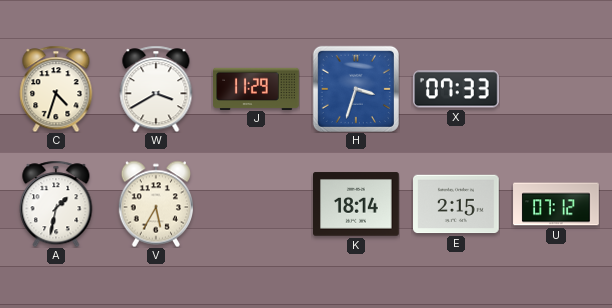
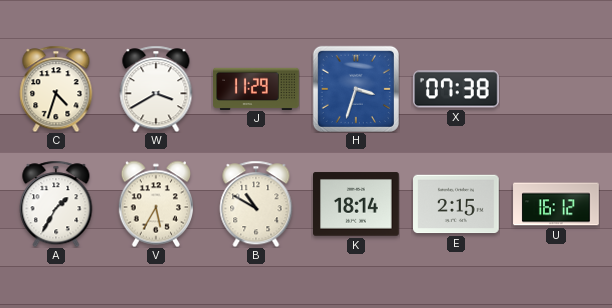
X: 07:33 -> 07:38
A: 1:32 -> 1:35
B: none -> 10:50
U: 07:12 -> 16:12
